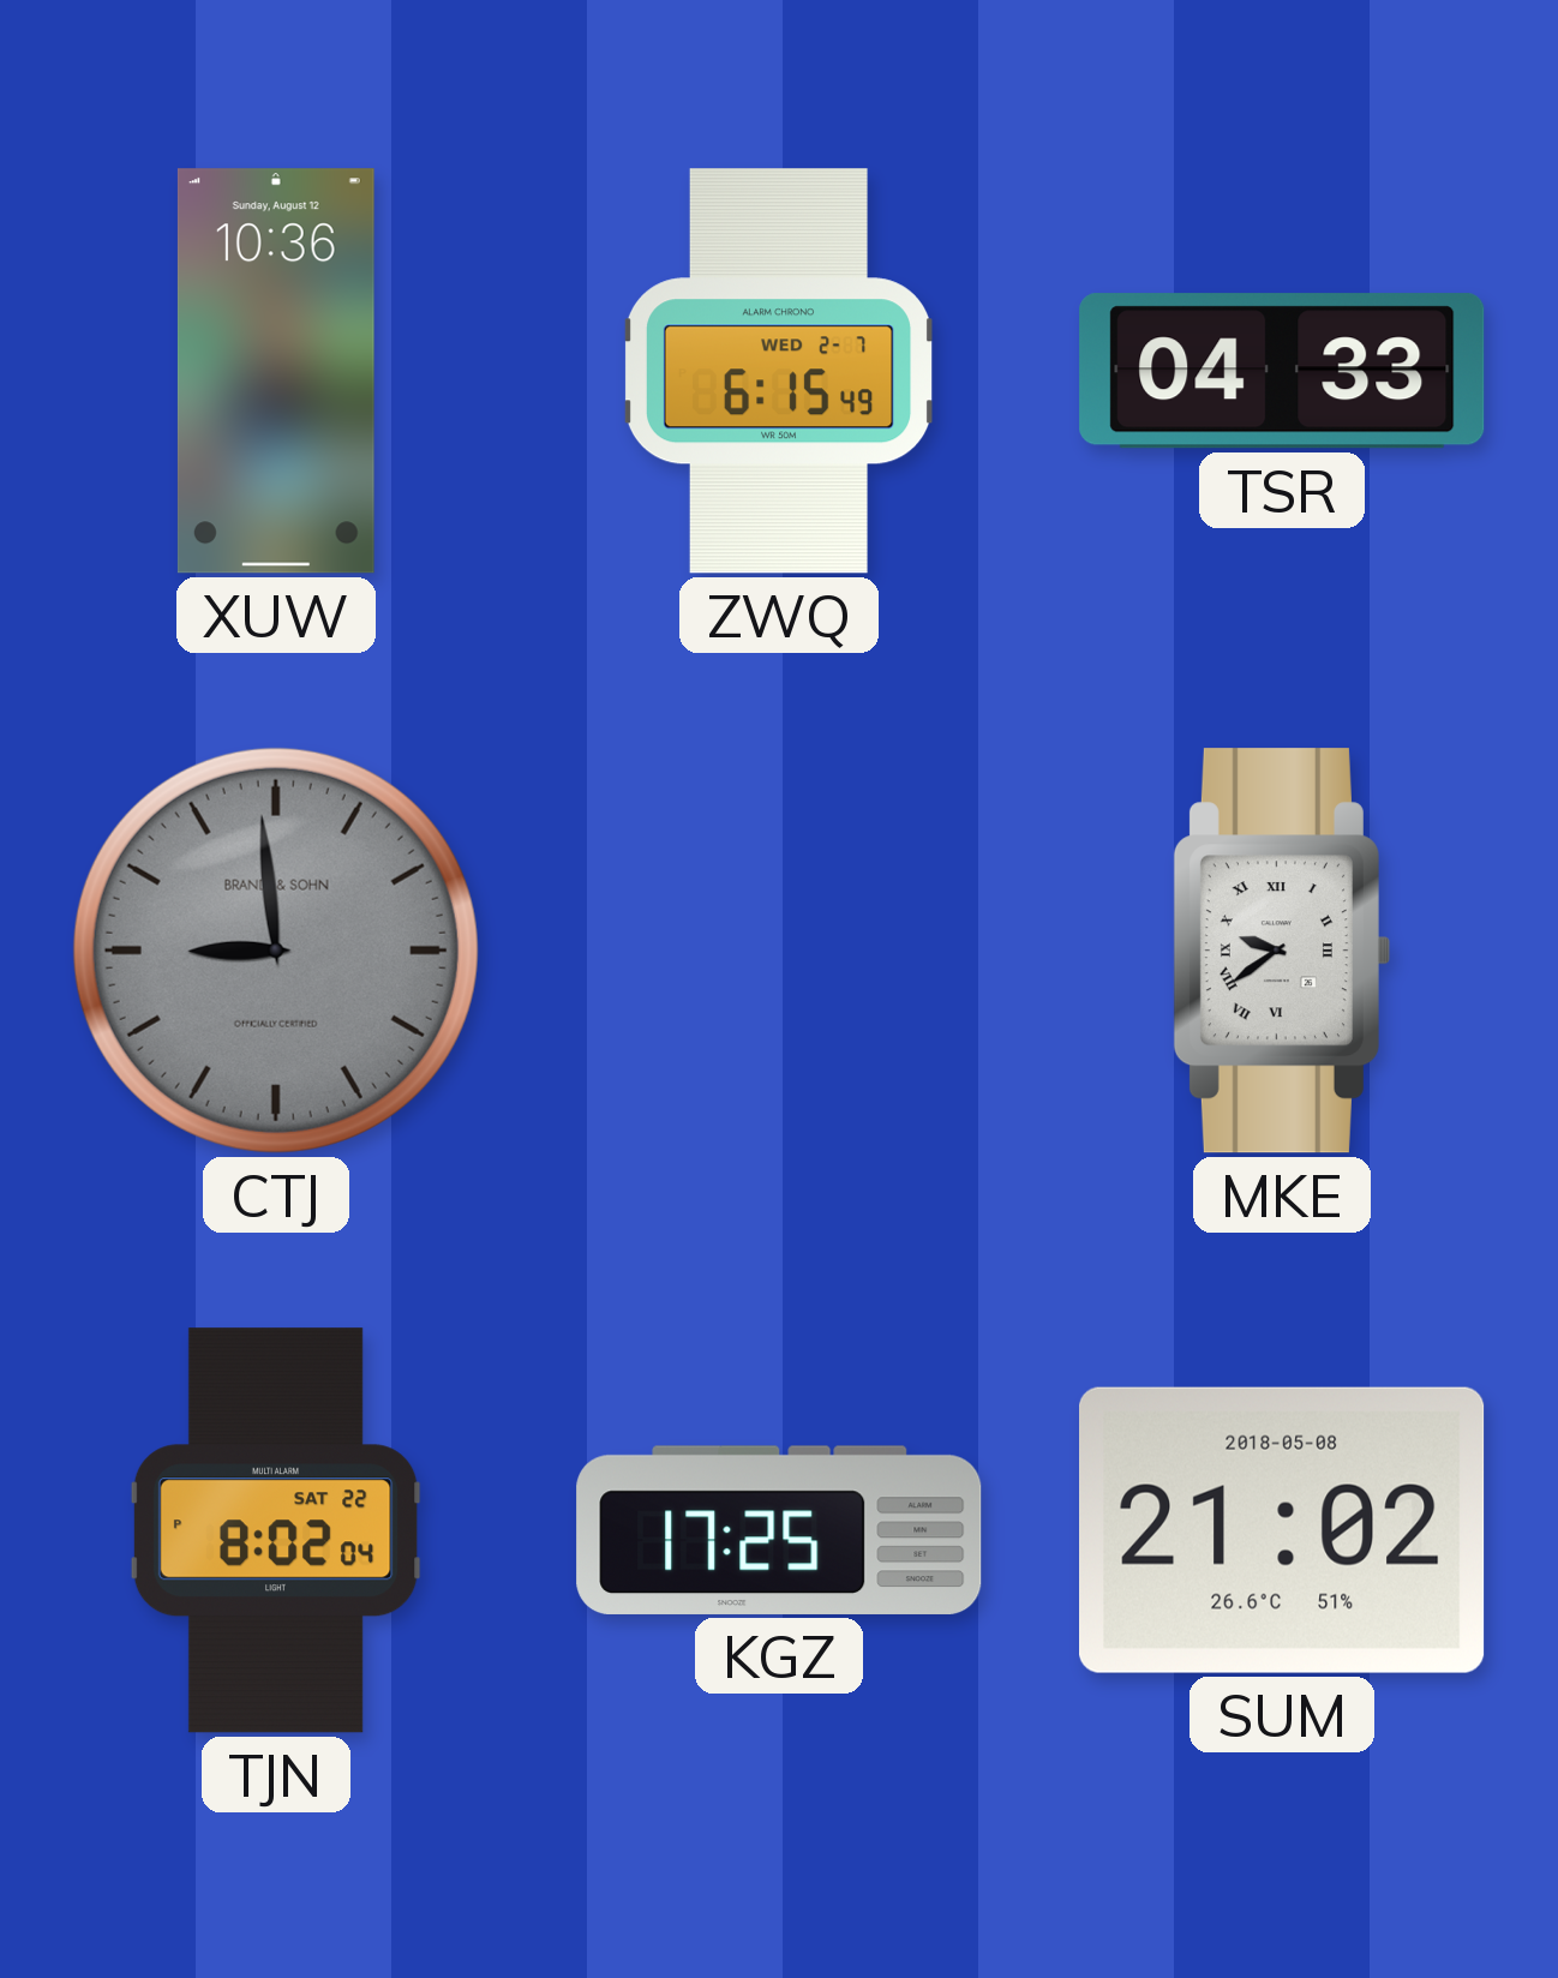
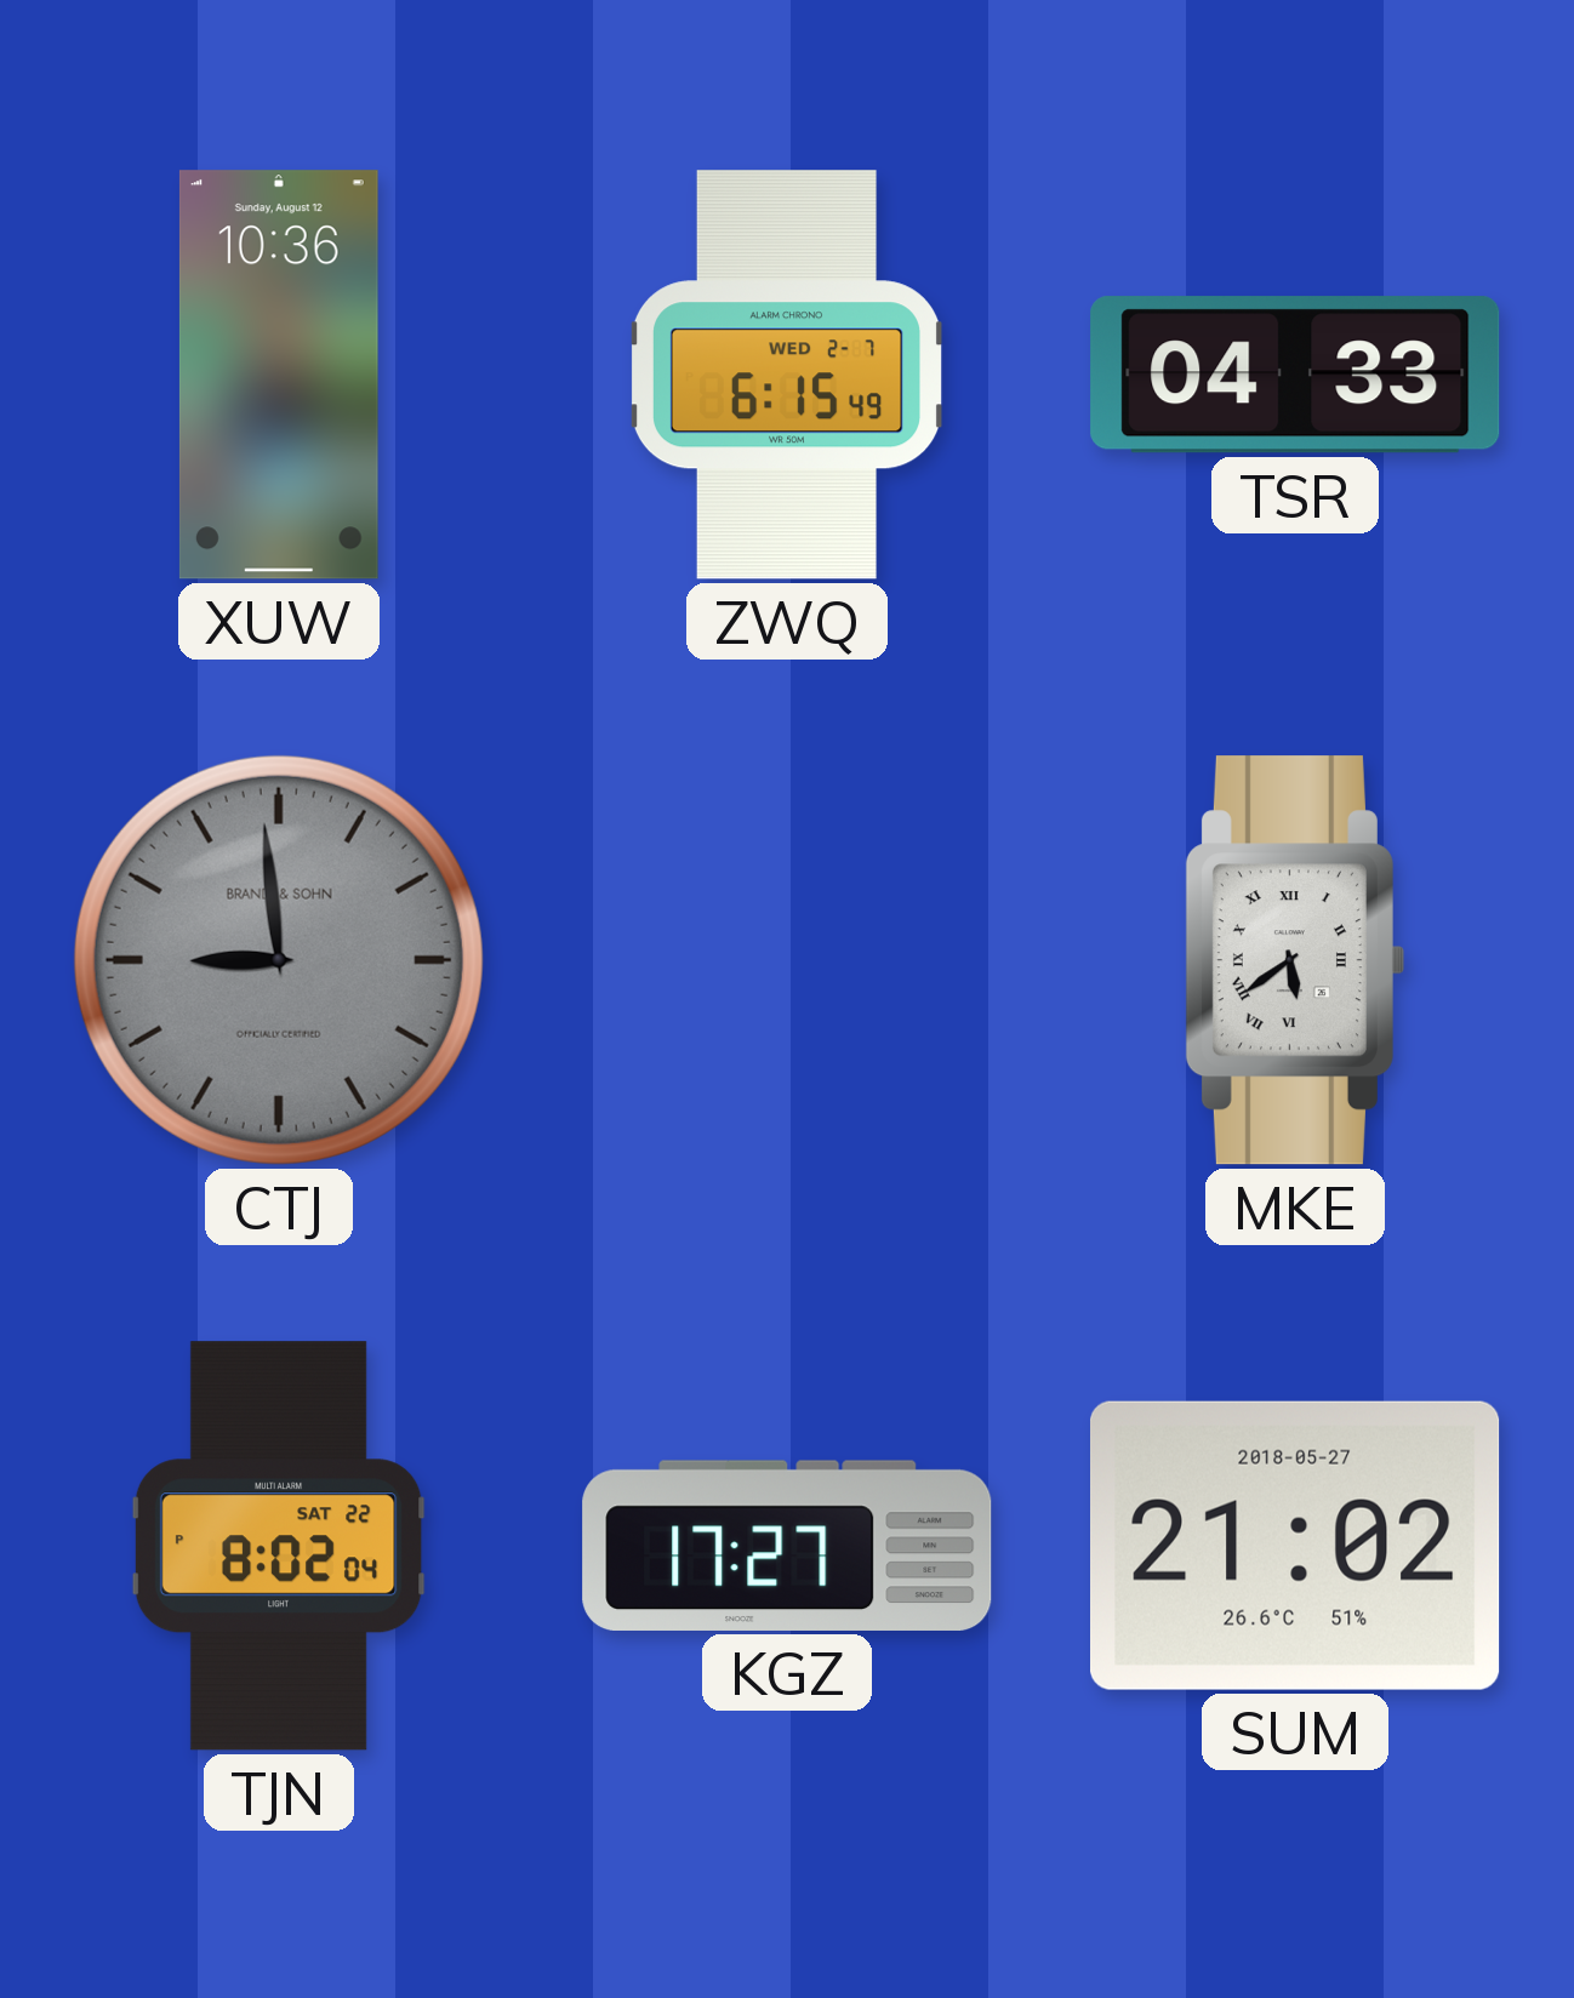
MKE: 9:39 -> 5:39
KGZ: 17:25 -> 17:27
SUM date: 2018-05-08 -> 2018-05-27
